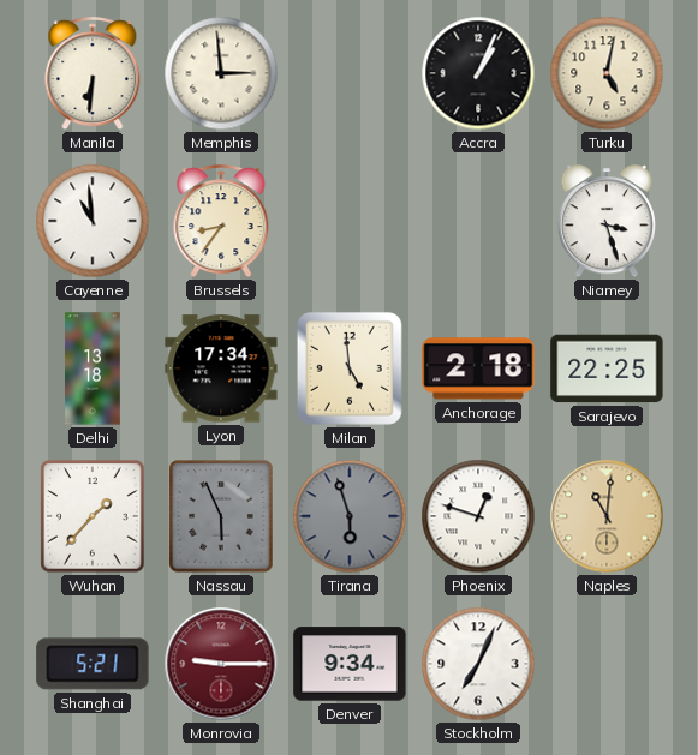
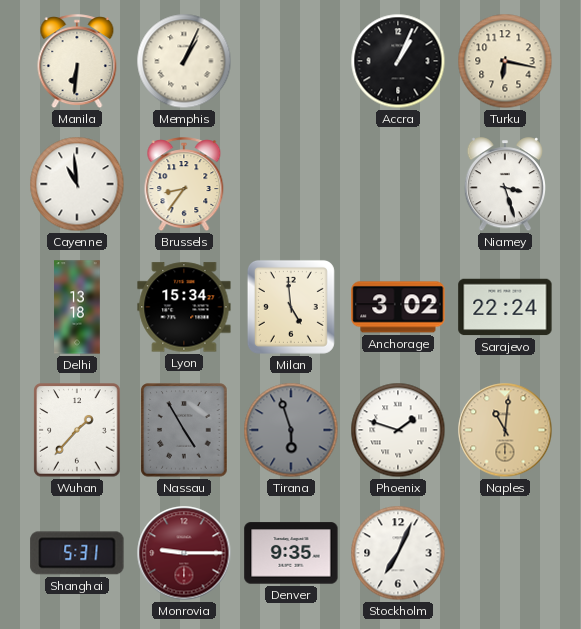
Memphis: 2:59 -> 1:04
Turku: 5:02 -> 6:17
Lyon: 17:34 -> 15:34
Anchorage: 2:18 -> 3:02
Sarajevo: 22:25 -> 22:24
Nassau: 5:56 -> 4:55
Phoenix: 12:48 -> 1:48
Shanghai: 5:21 -> 5:31
Denver: 9:34 -> 9:35
